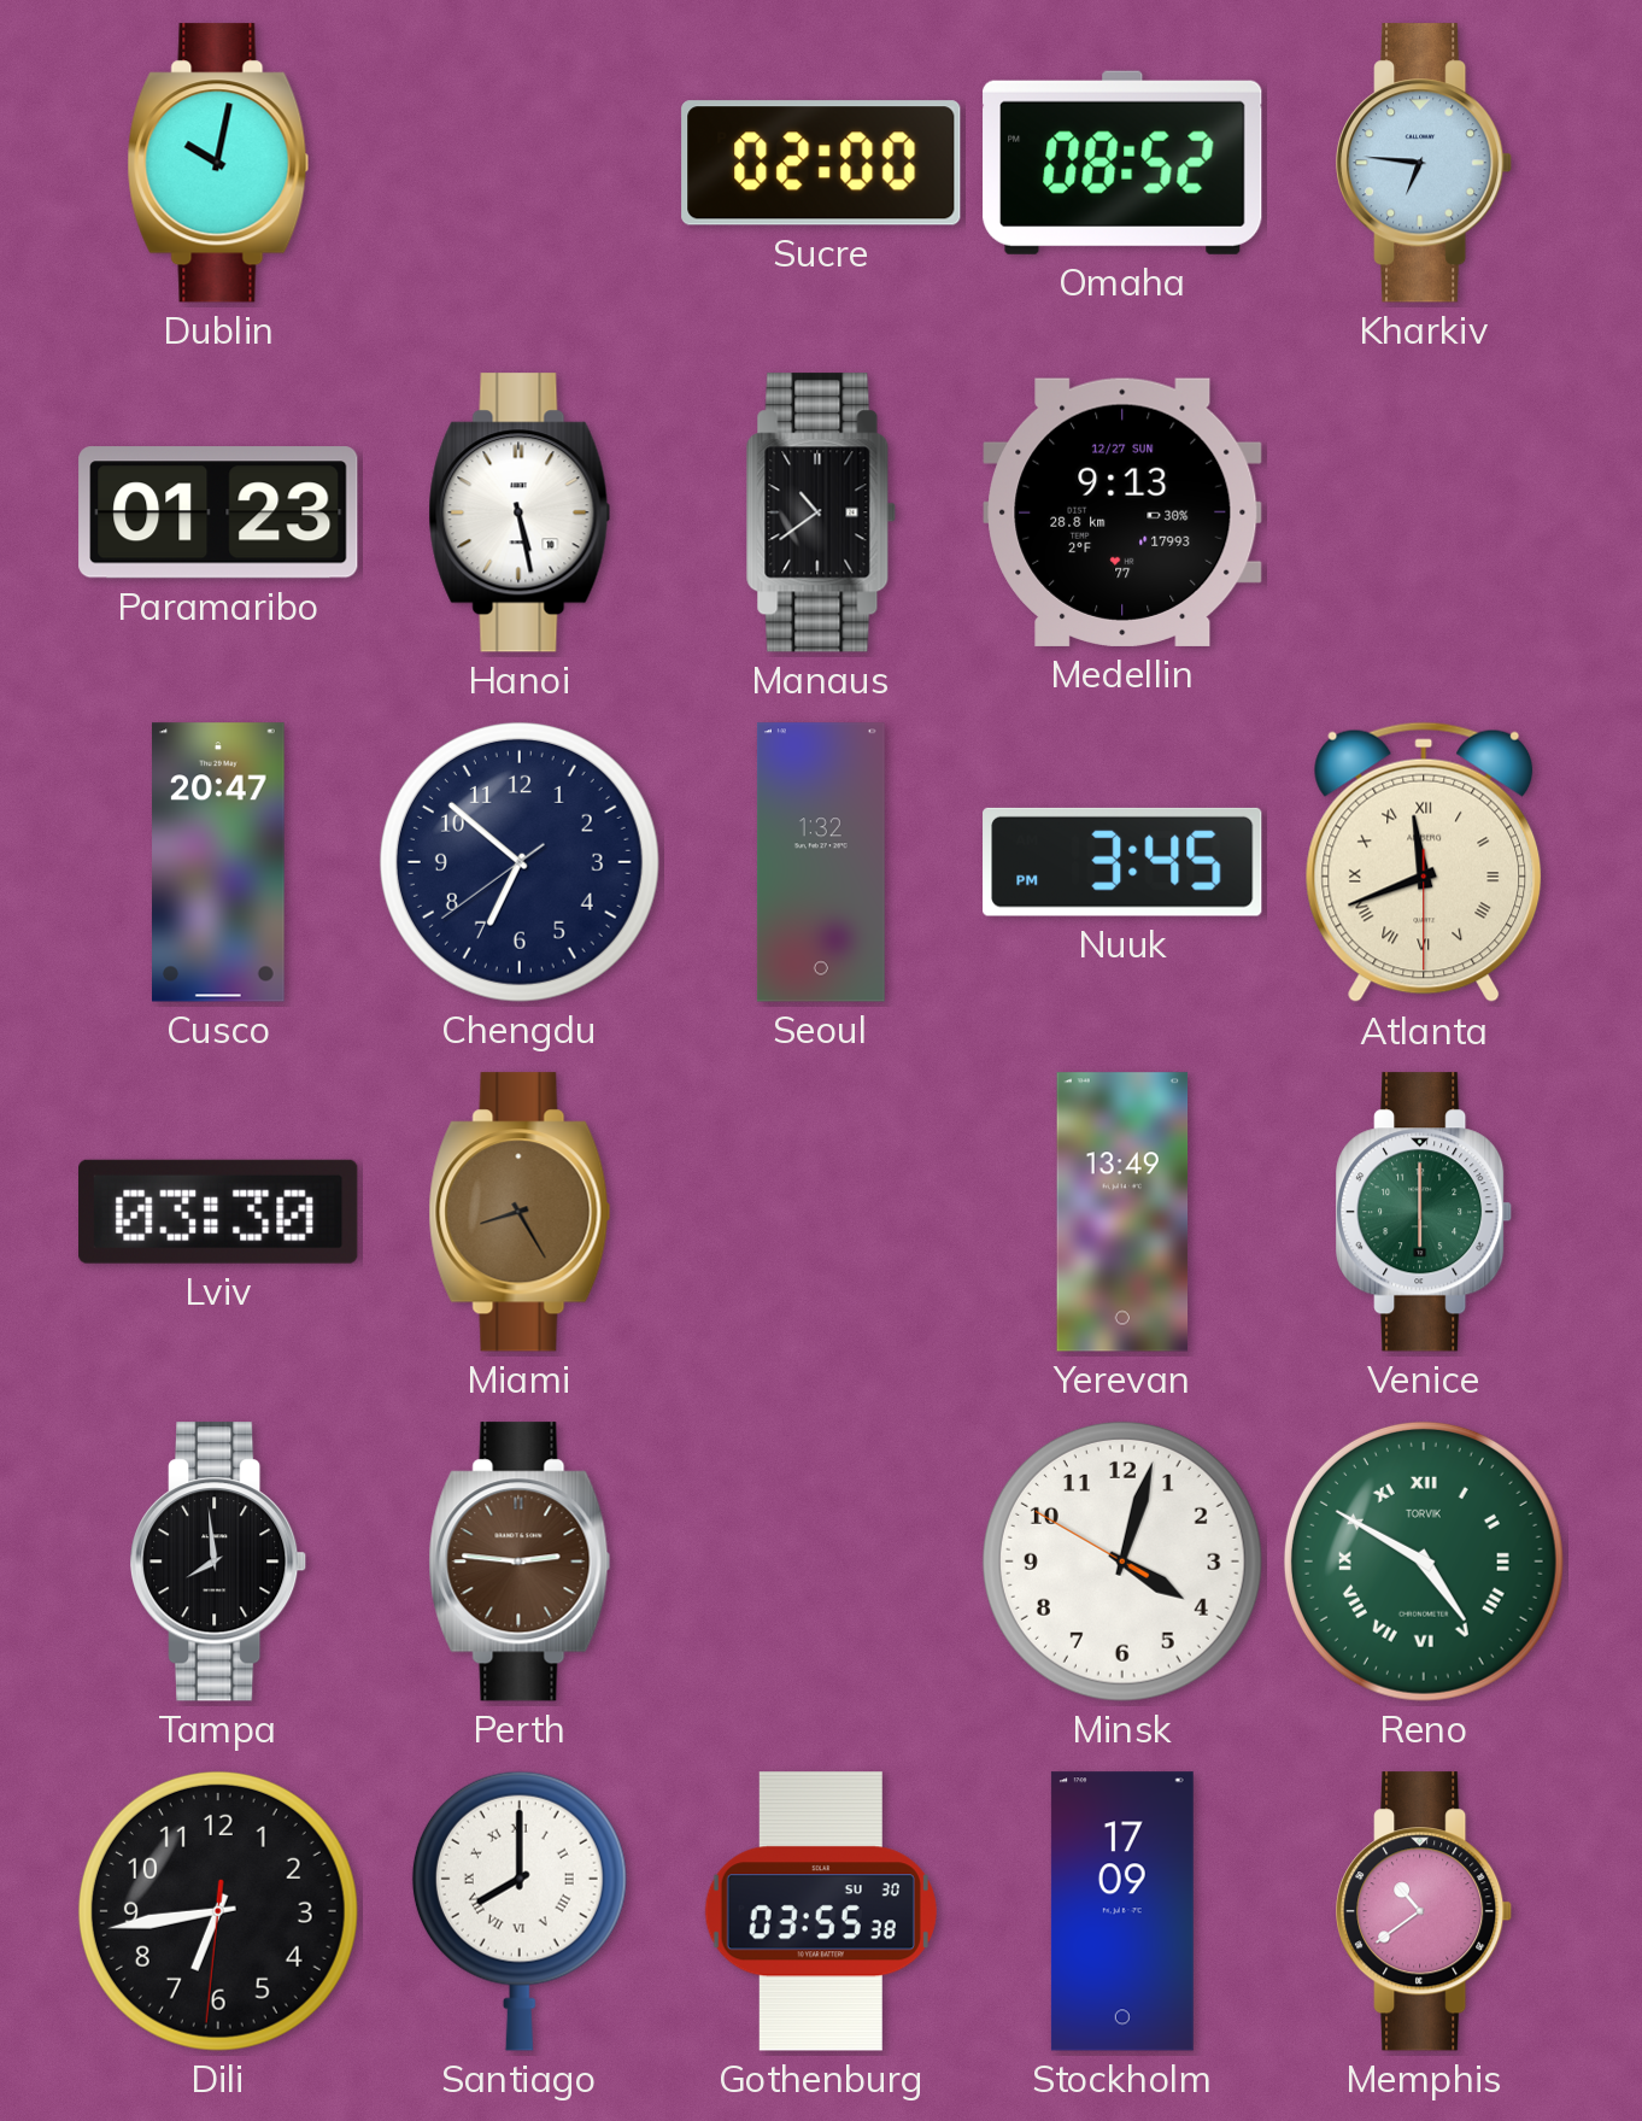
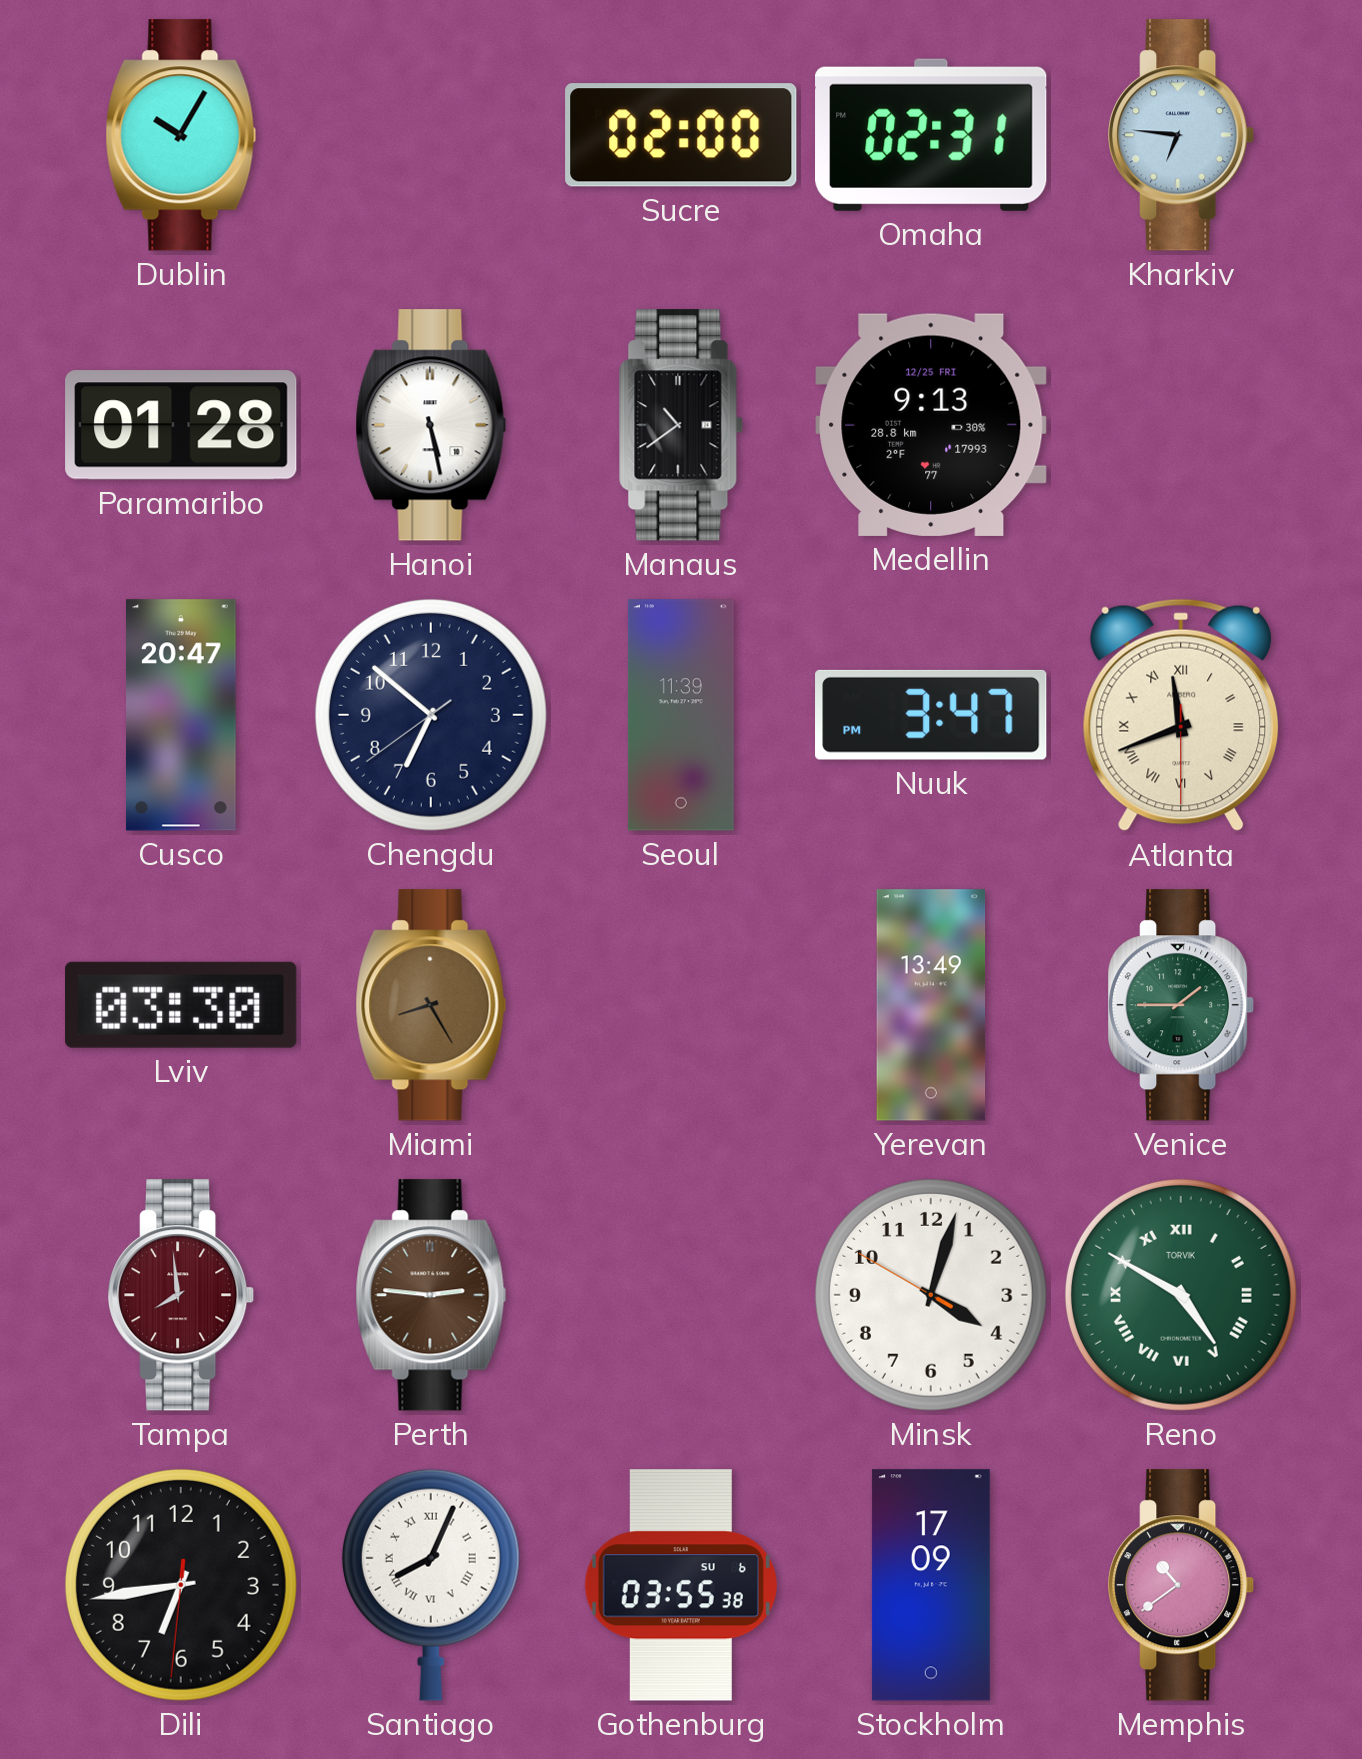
Dublin: 10:02 -> 10:05
Omaha: 08:52 -> 02:31
Paramaribo: 01:23 -> 01:28
Medellin date: 12/27 SUN -> 12/25 FRI
Seoul: 1:32 -> 11:39
Nuuk: 3:45 -> 3:47
Venice: 6:00 -> 1:45
Tampa dial: black -> burgundy
Santiago: 8:00 -> 8:04
Gothenburg date: SU 30 -> SU 6
